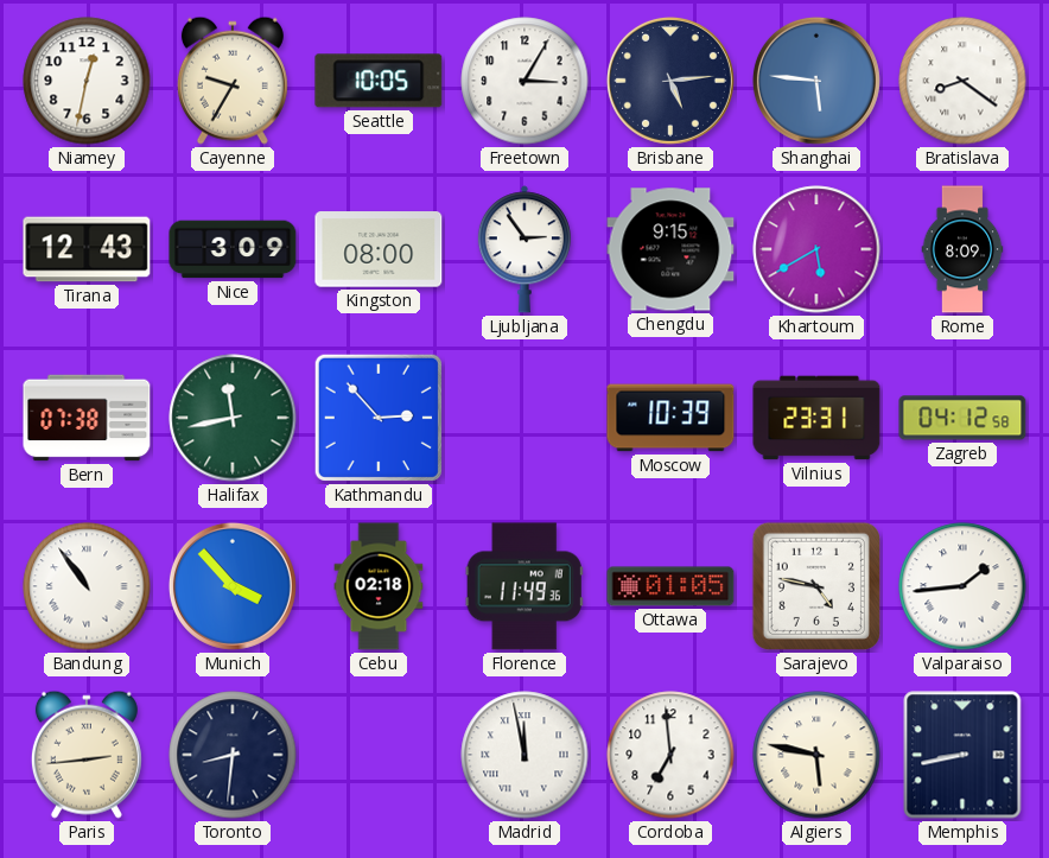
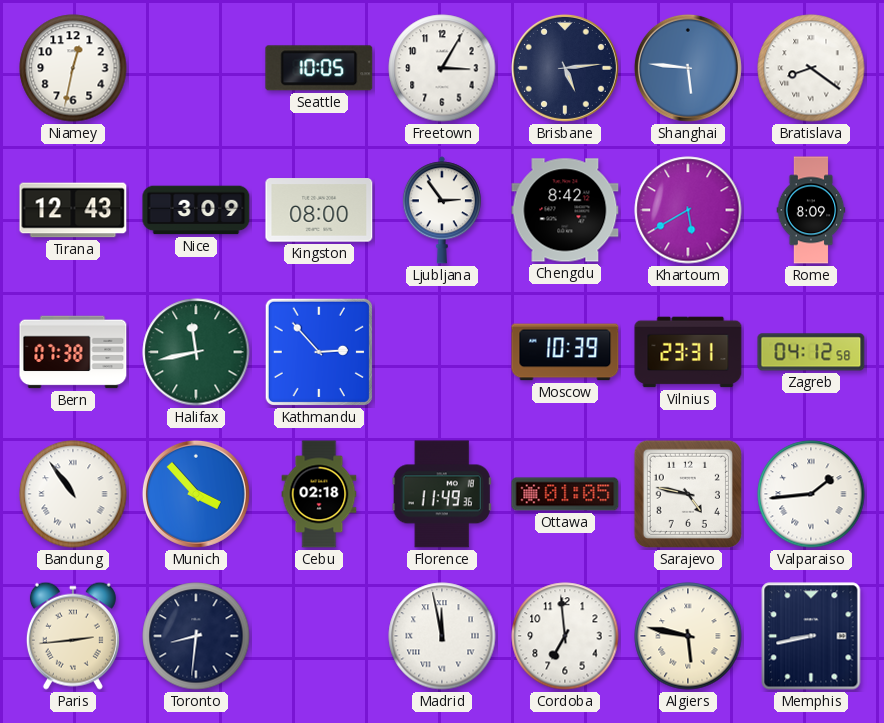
Cayenne: 9:35 -> none
Chengdu: 9:15 -> 8:42
